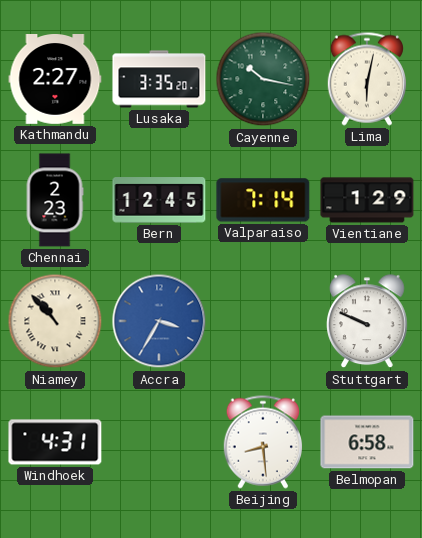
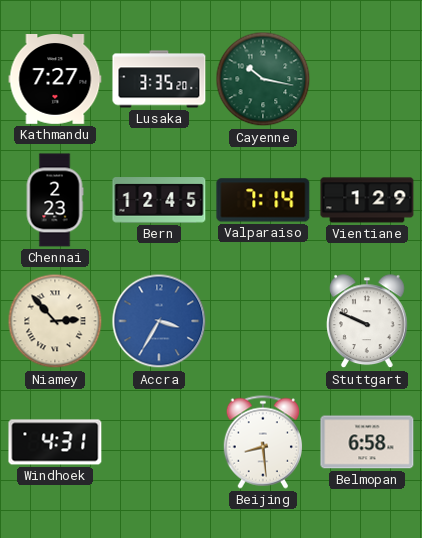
Kathmandu: 2:27 -> 7:27
Lima: 6:02 -> none
Niamey: 10:53 -> 2:53
